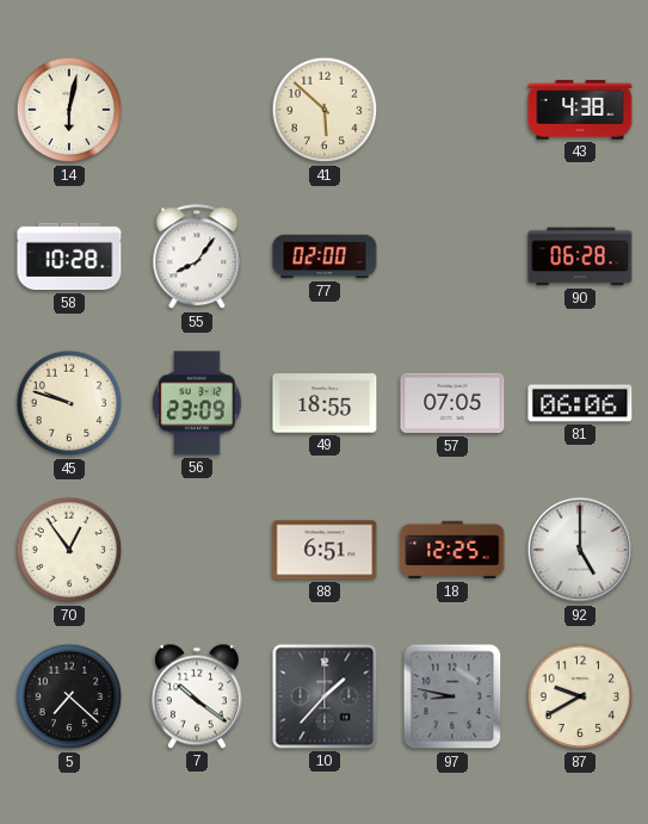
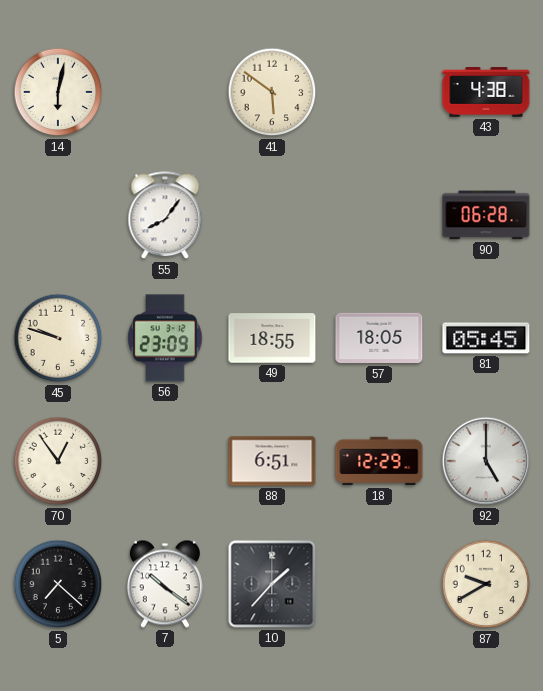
41: 5:52 -> 5:51
58: 10:28 -> none
77: 02:00 -> none
57: 07:05 -> 18:05
81: 06:06 -> 05:45
18: 12:25 -> 12:29
97: 8:47 -> none
